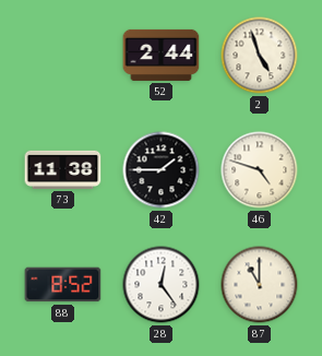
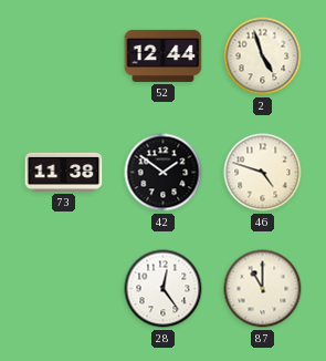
52: 2:44 -> 12:44
42: 1:45 -> 1:51
88: 8:52 -> none
